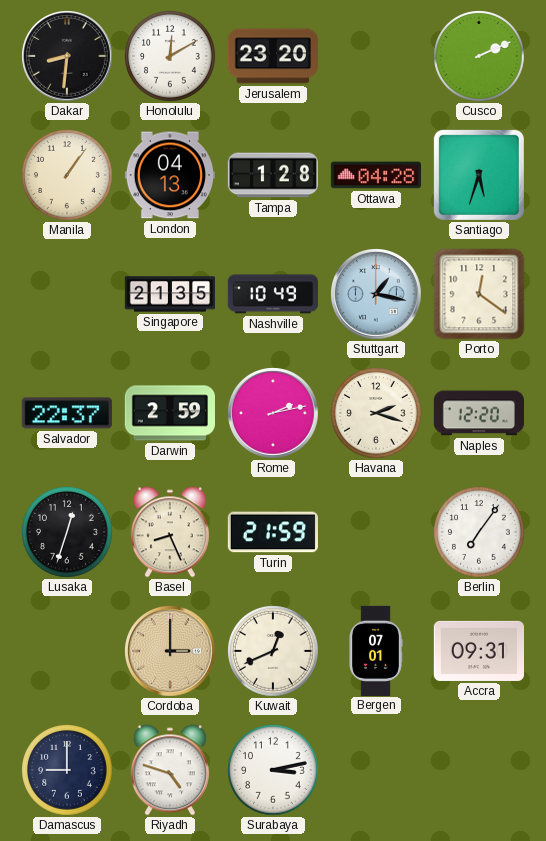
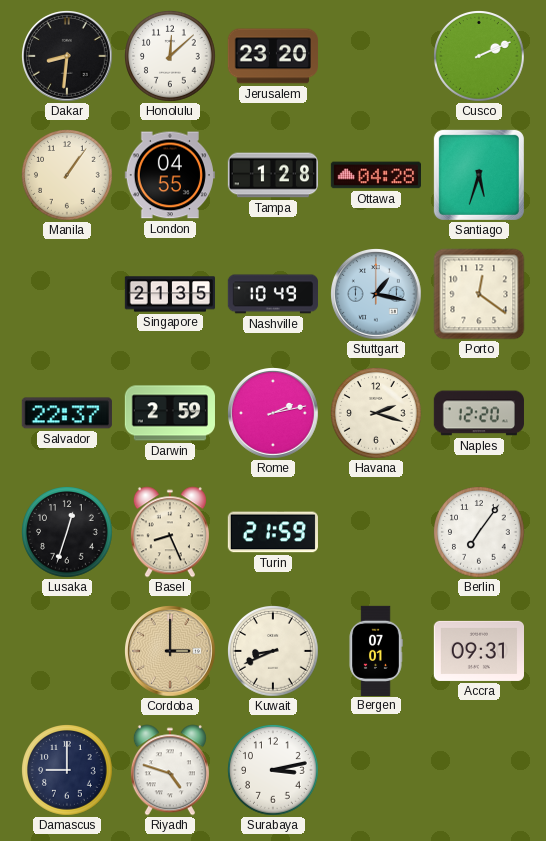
Honolulu: 12:10 -> 12:08
London: 04:13 -> 04:55
Kuwait: 12:41 -> 8:41
